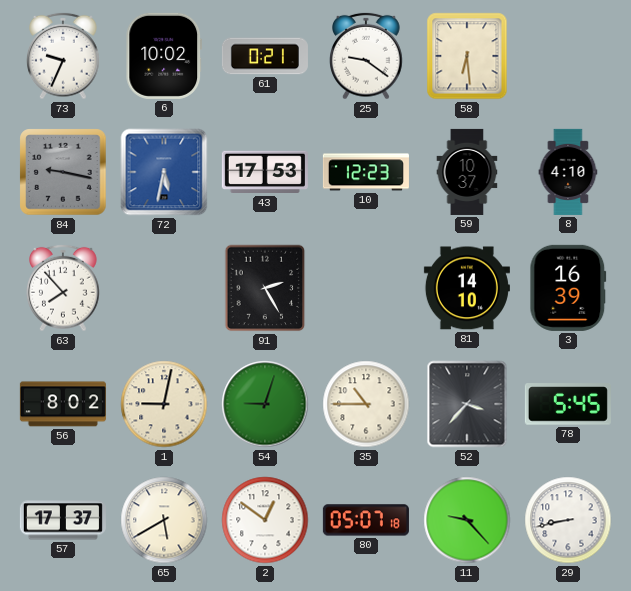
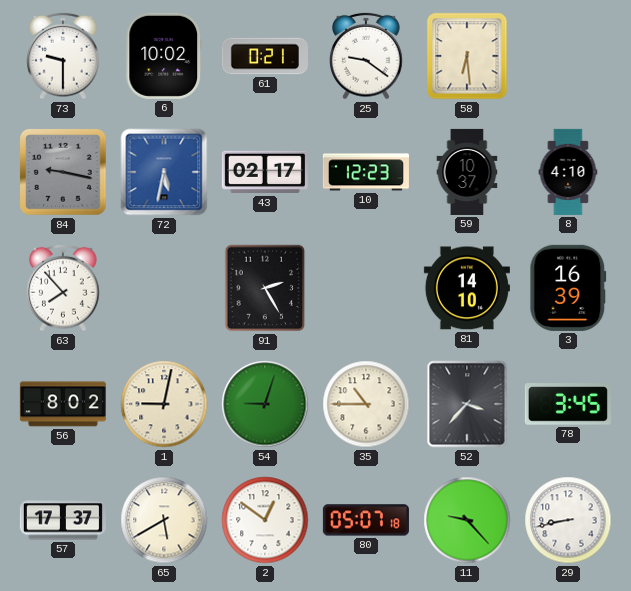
73: 9:34 -> 9:30
43: 17:53 -> 02:17
78: 5:45 -> 3:45
